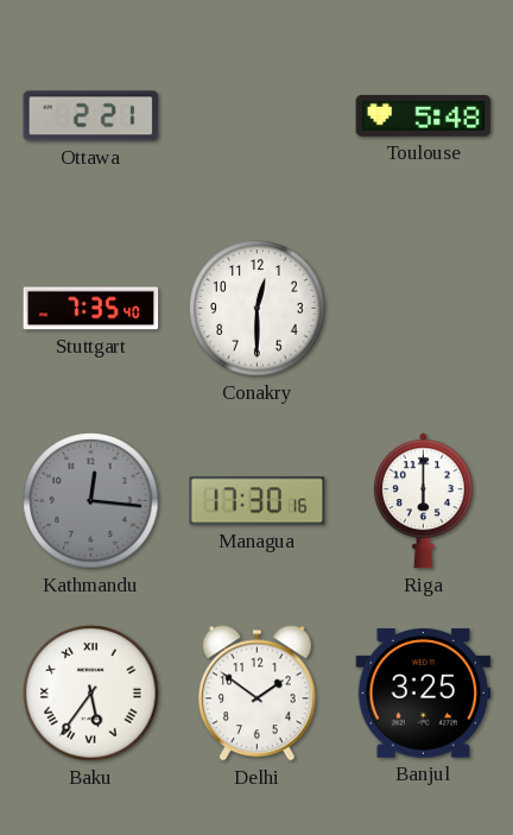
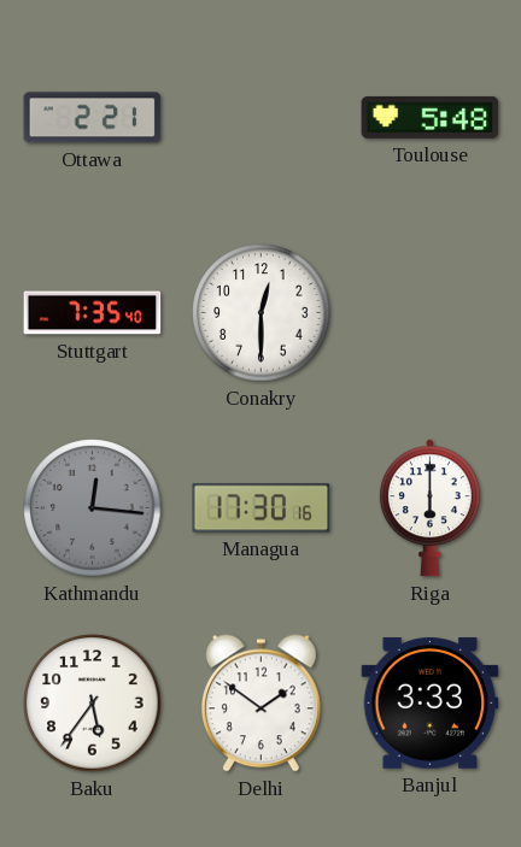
Baku numerals: Roman -> Arabic
Banjul: 3:25 -> 3:33
